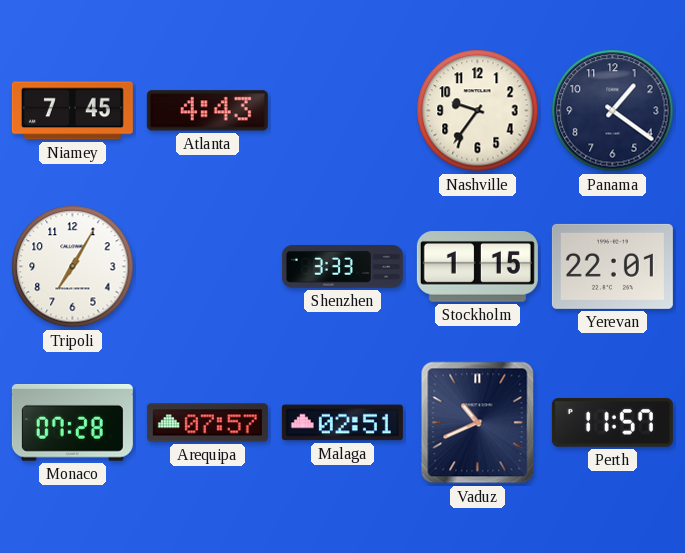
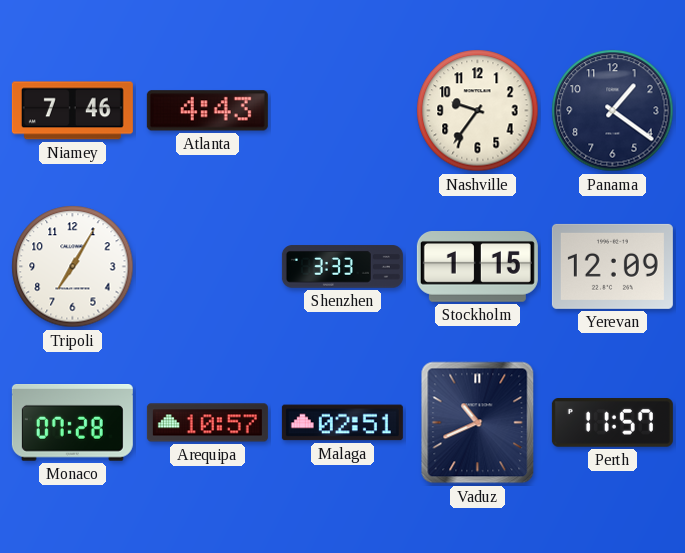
Niamey: 7:45 -> 7:46
Yerevan: 22:01 -> 12:09
Arequipa: 07:57 -> 10:57
